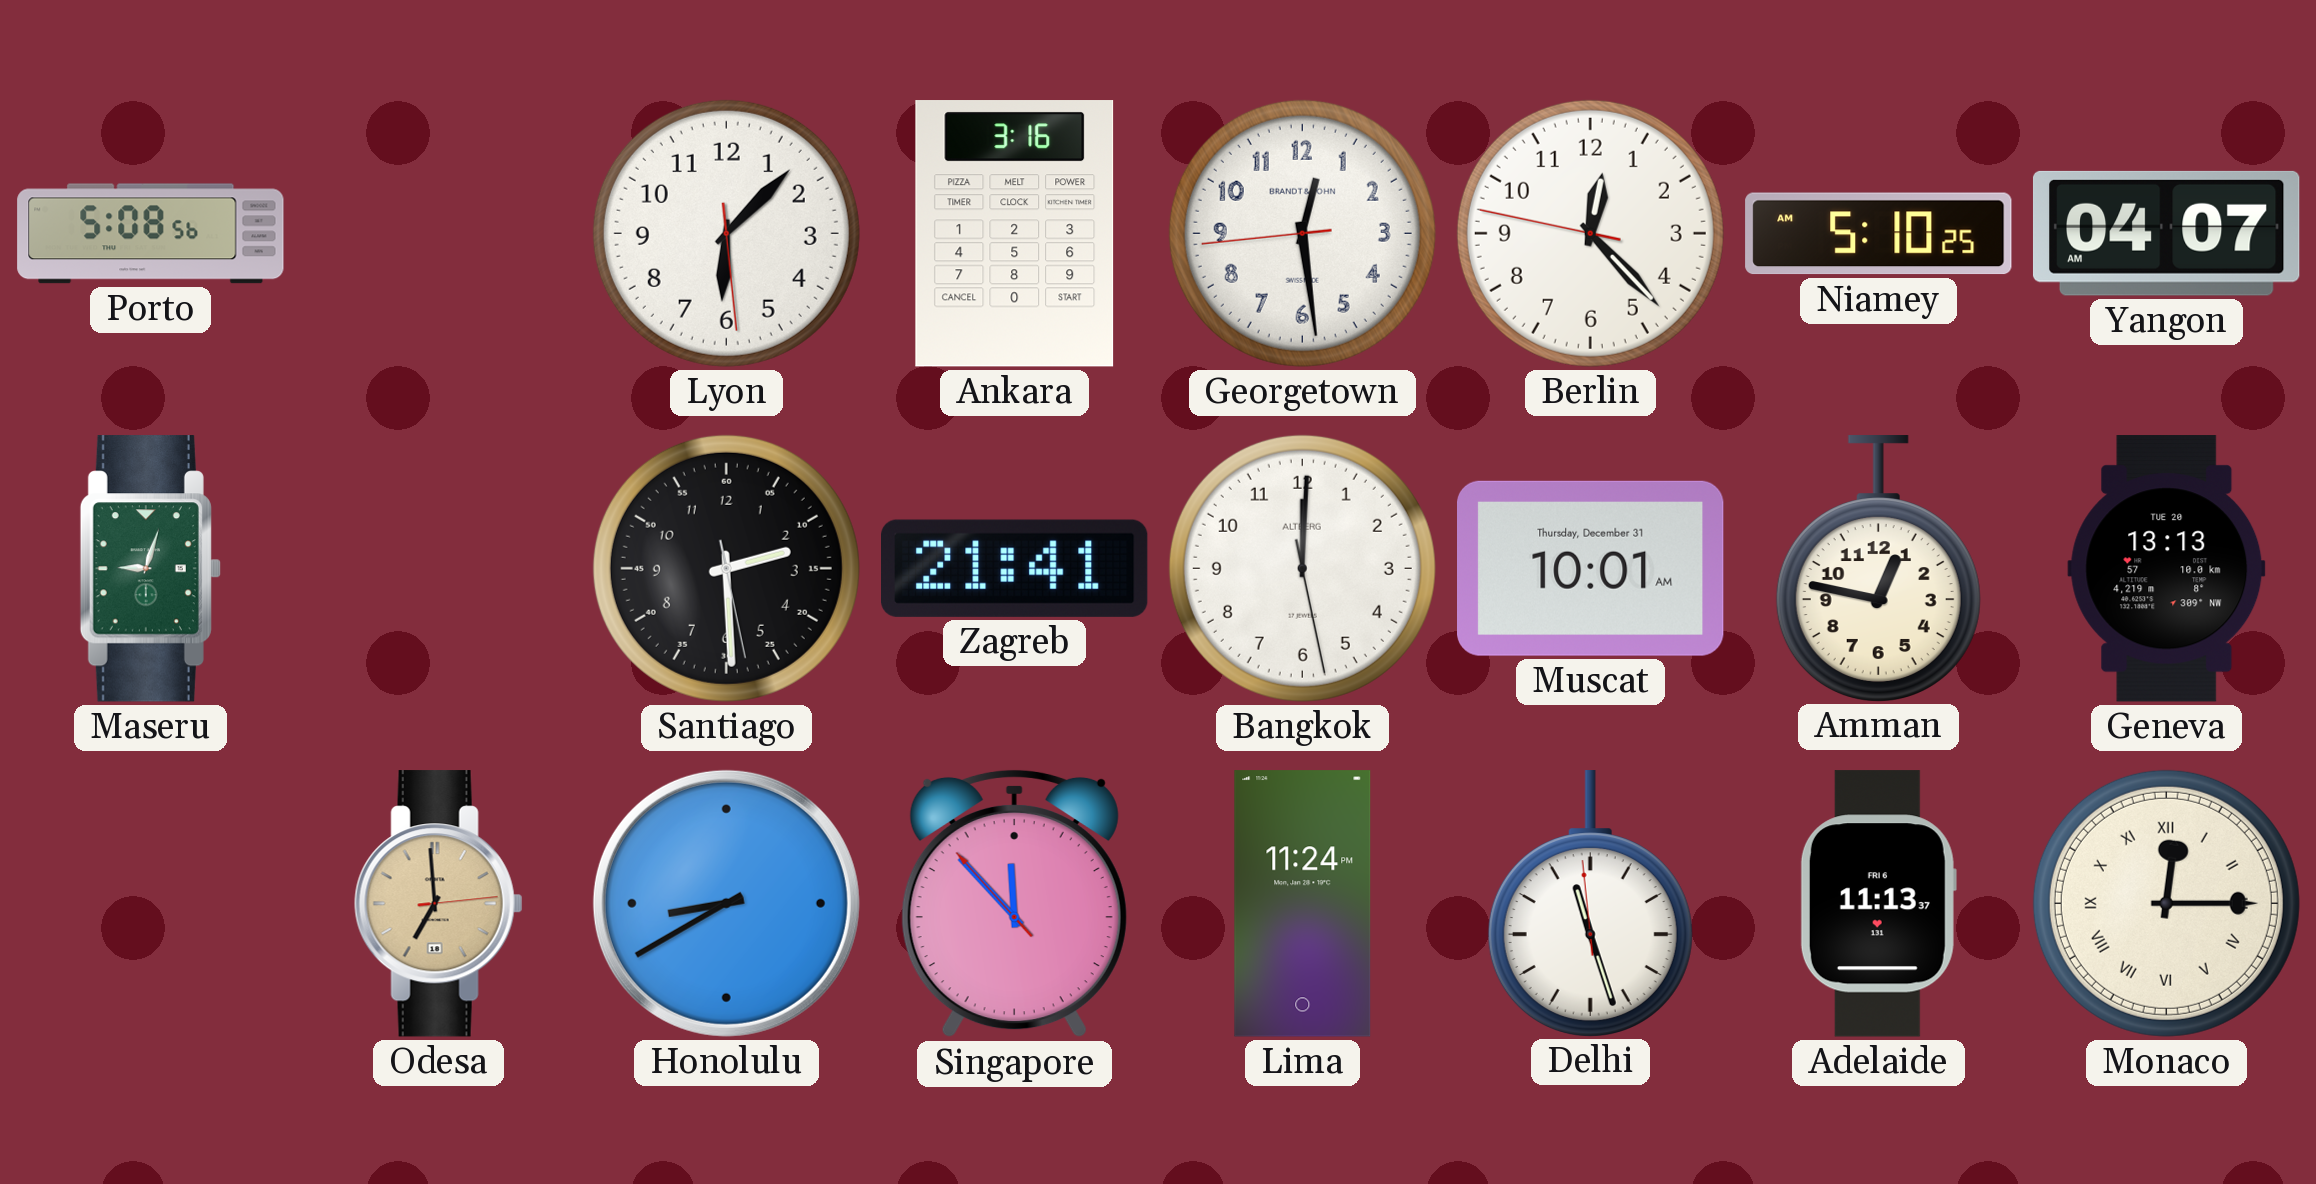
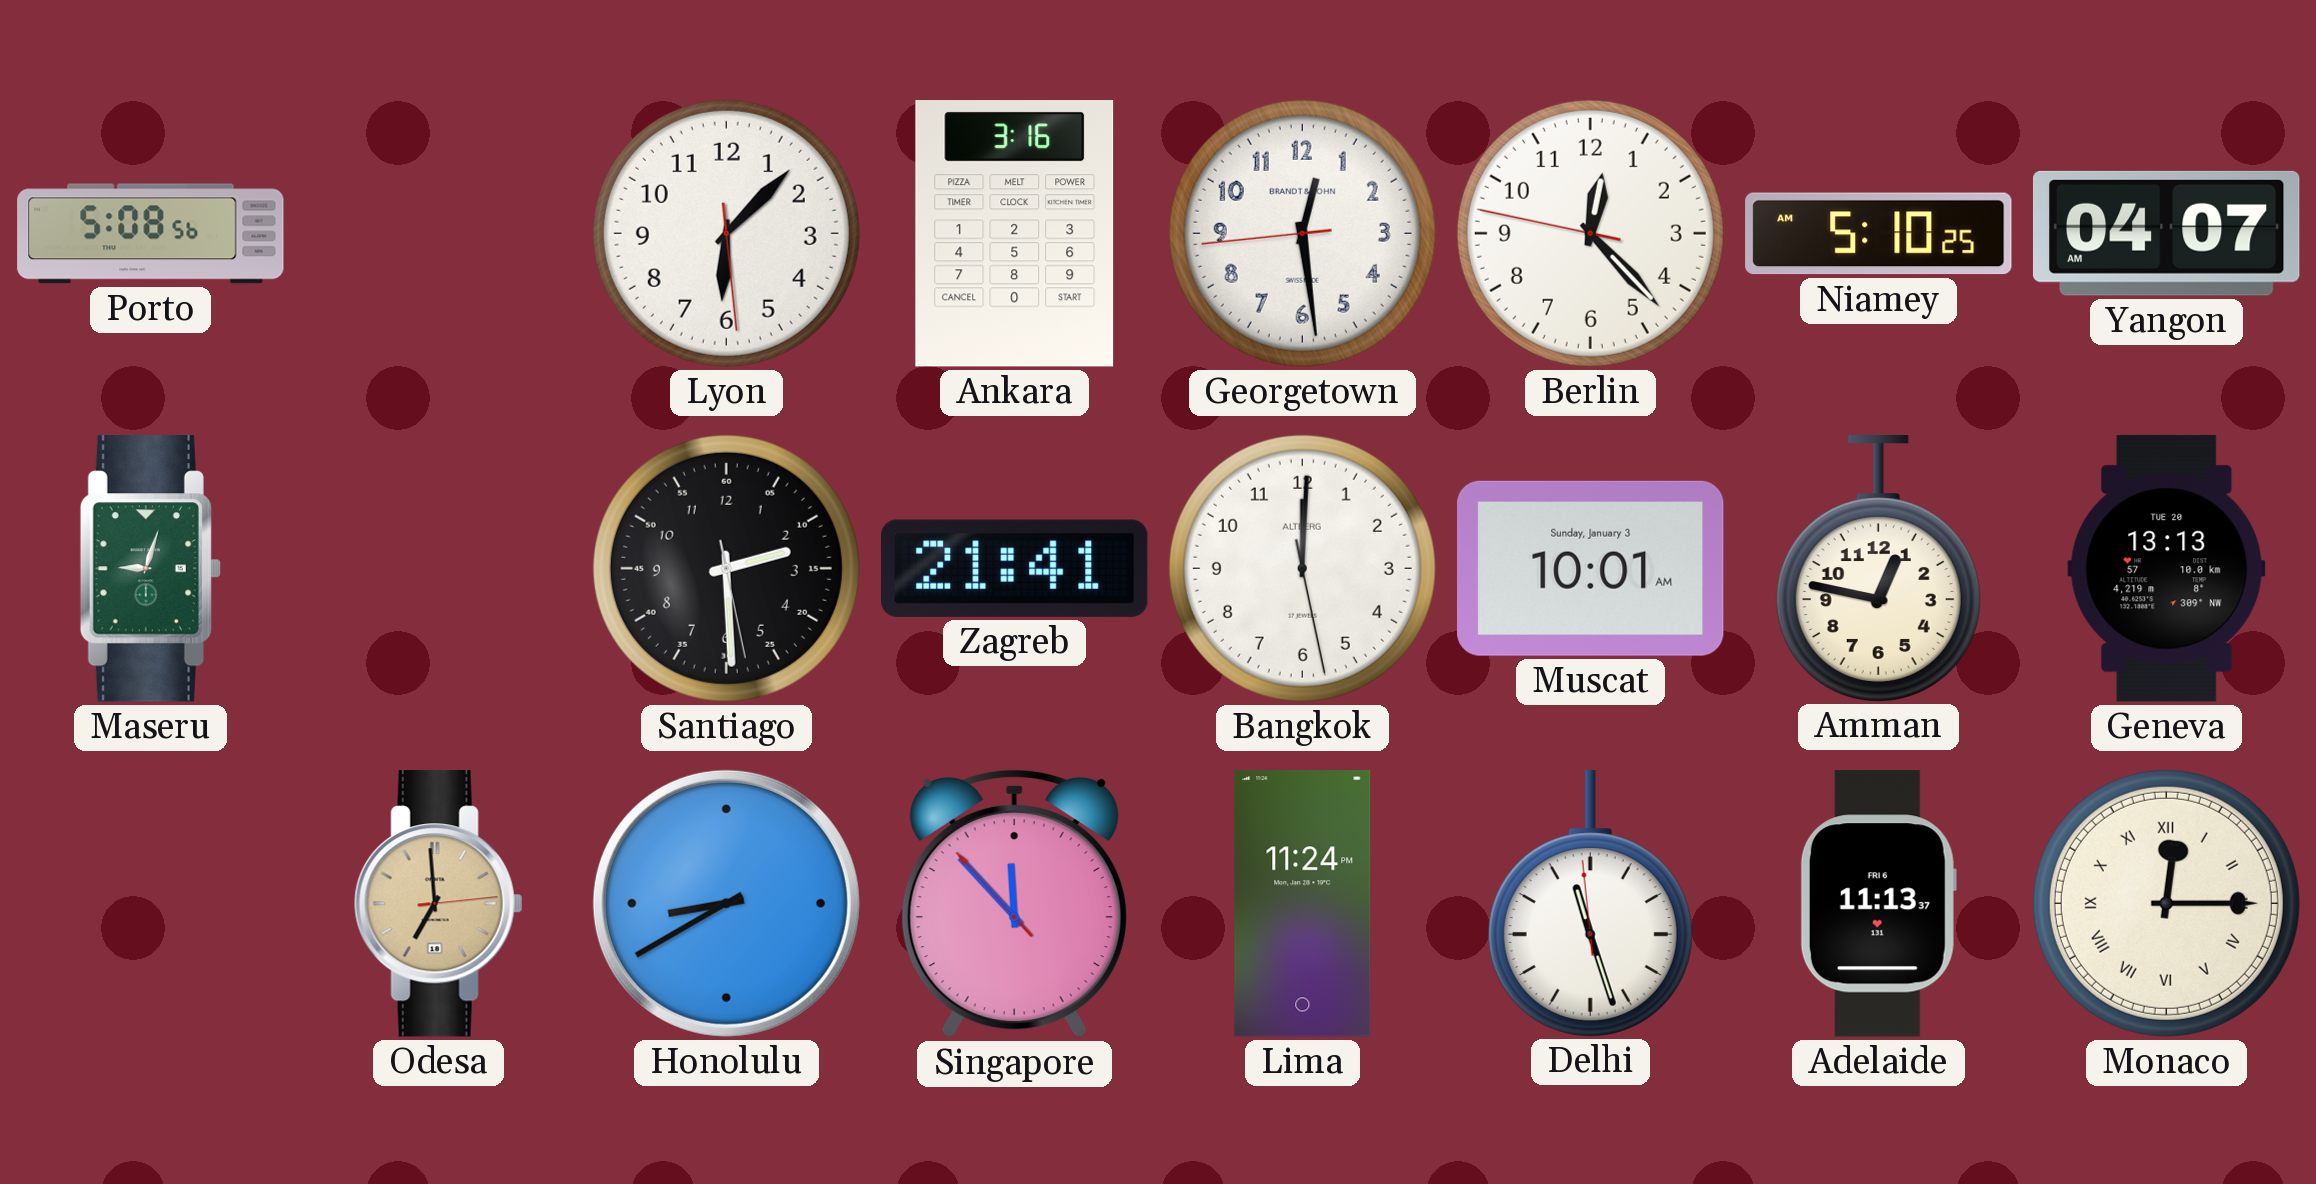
Muscat date: Thursday, December 31 -> Sunday, January 3
